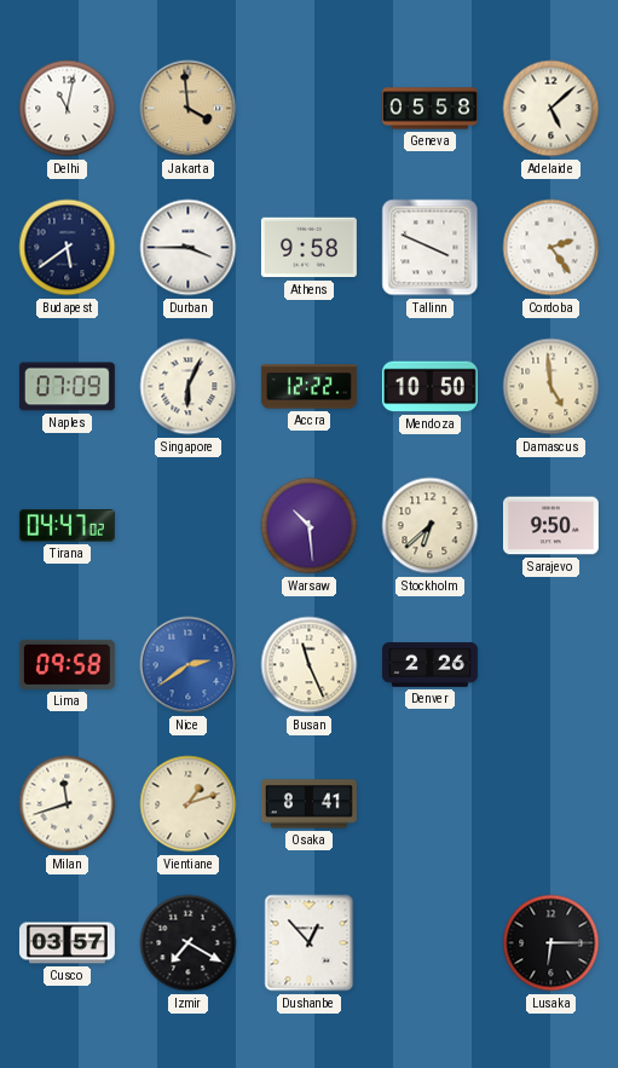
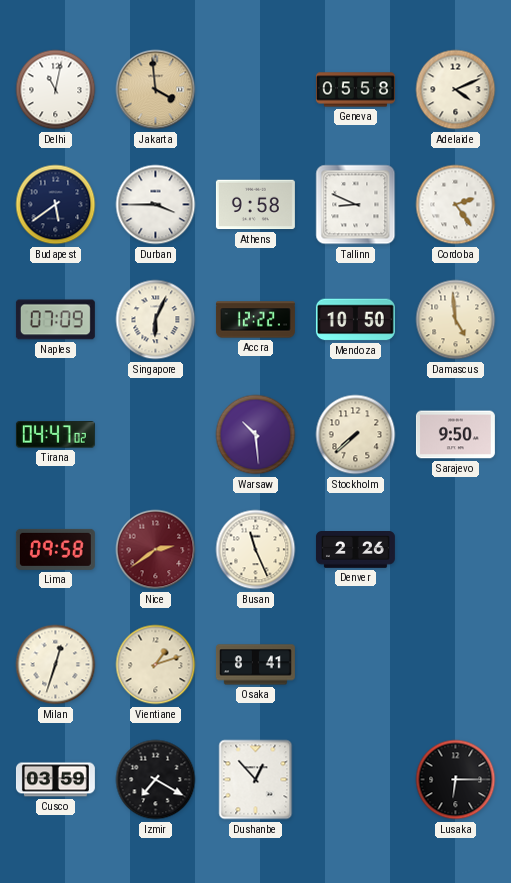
Adelaide: 5:08 -> 4:11
Tallinn: 3:49 -> 8:49
Stockholm: 6:38 -> 7:38
Nice dial: blue -> burgundy
Milan: 11:42 -> 12:33
Cusco: 03:57 -> 03:59
